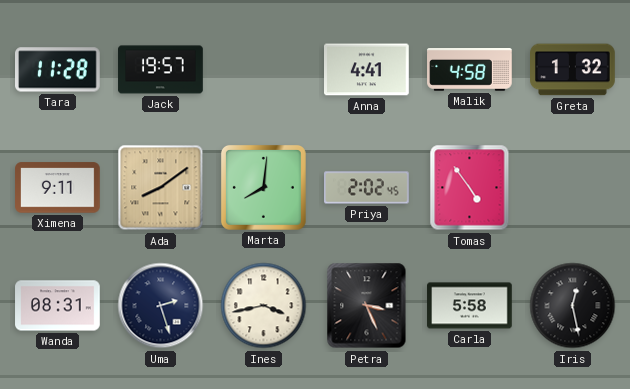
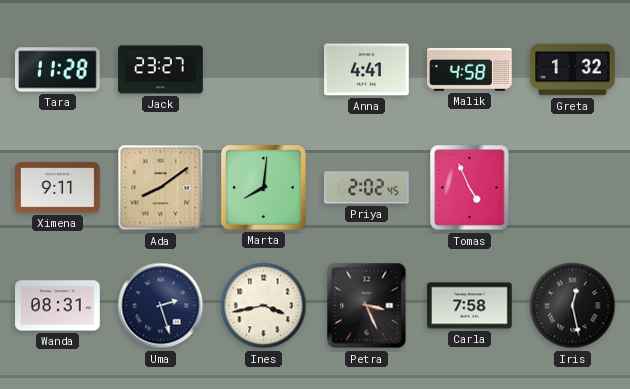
Jack: 19:57 -> 23:27
Tomas: 4:54 -> 4:56
Carla: 5:58 -> 7:58
